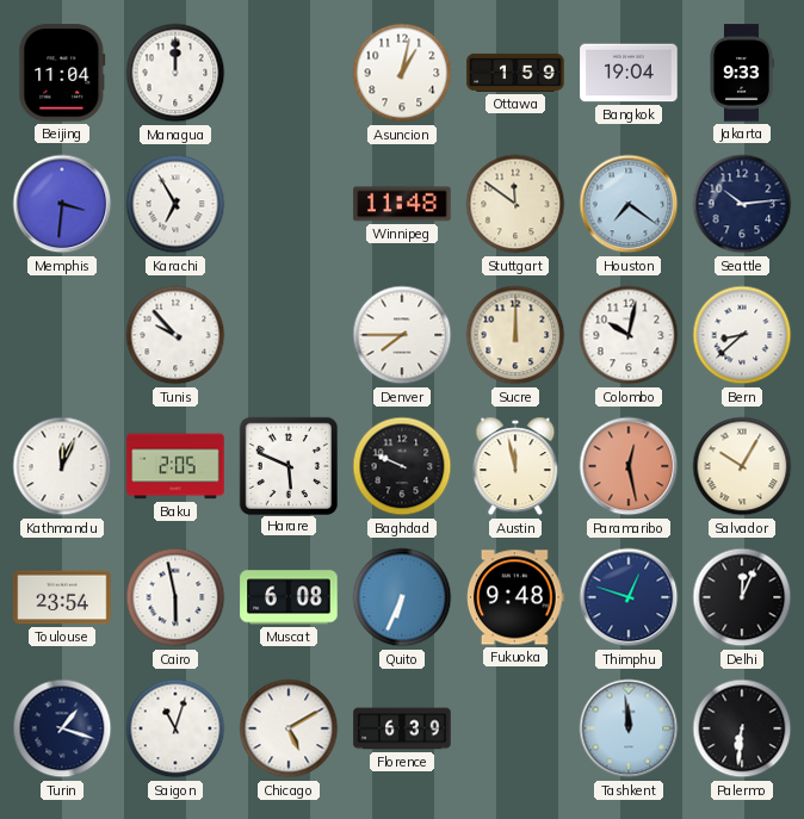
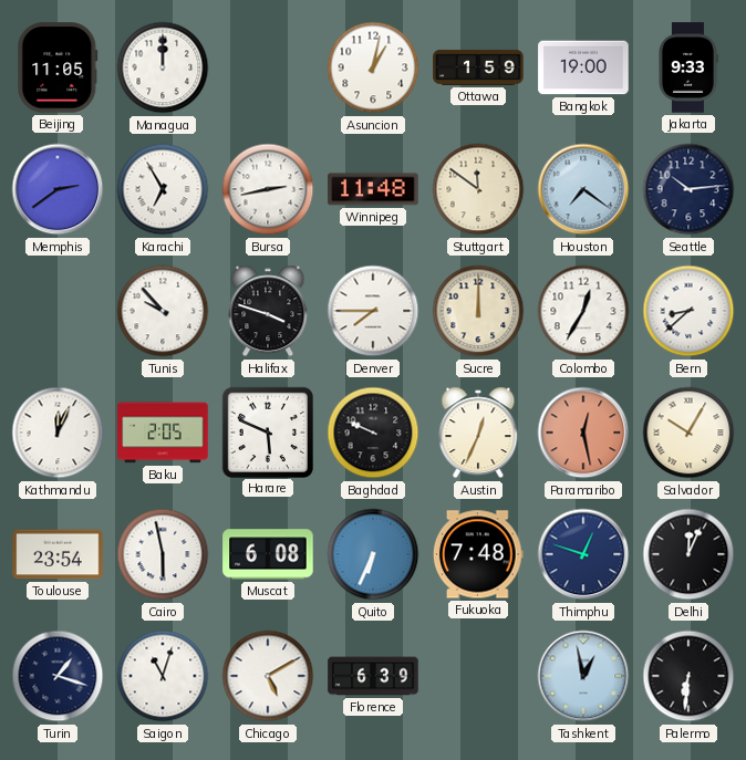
Beijing: 11:04 -> 11:05
Bangkok: 19:04 -> 19:00
Memphis: 3:31 -> 2:39
Bursa: none -> 2:43
Halifax: none -> 3:48
Colombo: 10:02 -> 12:35
Austin: 11:58 -> 12:34
Fukuoka: 9:48 -> 7:48
Tashkent: 11:59 -> 12:58
